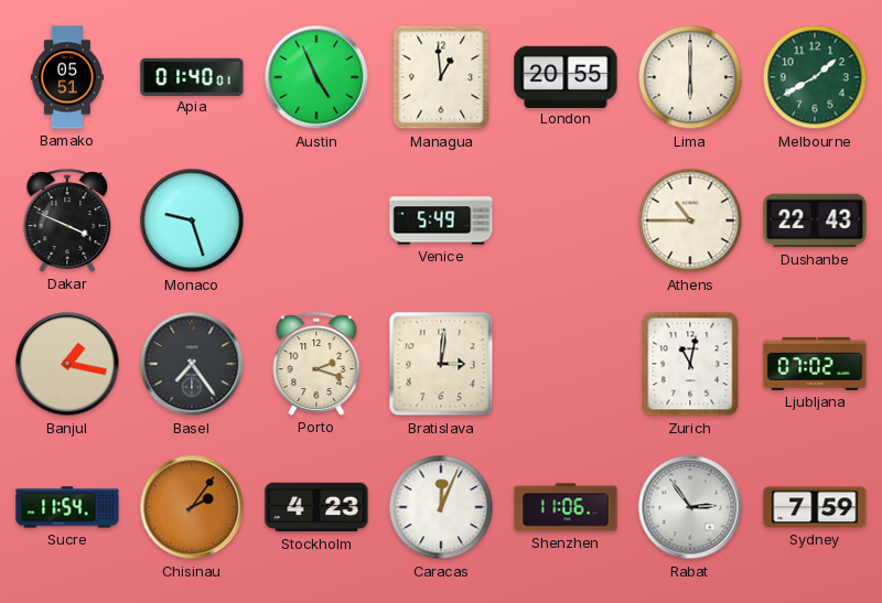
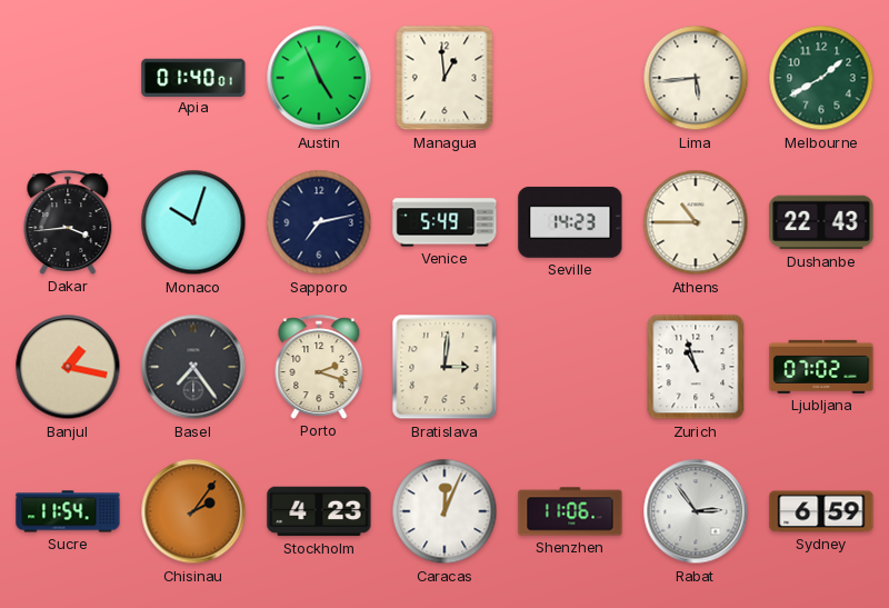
Bamako: 05:51 -> none
London: 20:55 -> none
Lima: 6:00 -> 5:44
Dakar: 3:49 -> 3:44
Monaco: 9:27 -> 10:03
Sapporo: none -> 7:13
Seville: none -> 14:23
Zurich: 11:02 -> 10:57
Sydney: 7:59 -> 6:59
